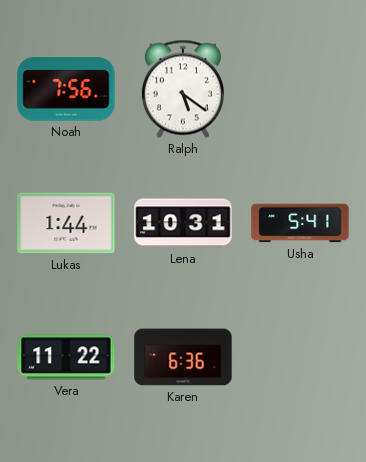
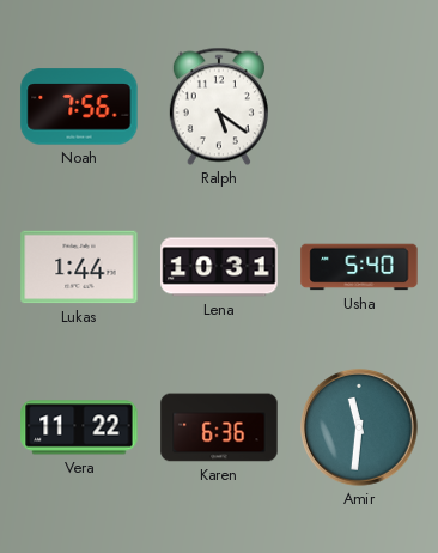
Usha: 5:41 -> 5:40
Amir: none -> 11:31
